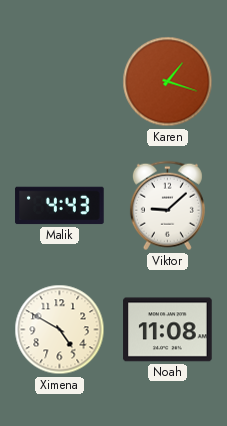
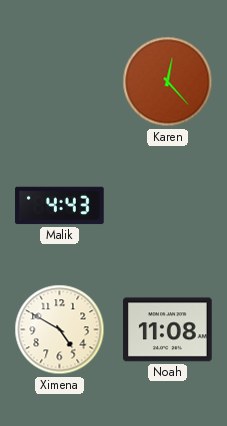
Karen: 1:18 -> 12:23
Viktor: 9:08 -> none
